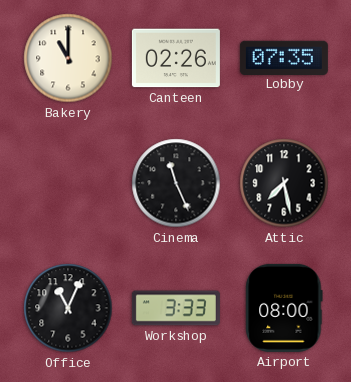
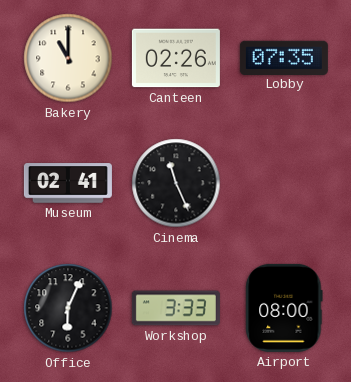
Museum: none -> 02:41
Attic: 7:28 -> none
Office: 11:04 -> 6:04
